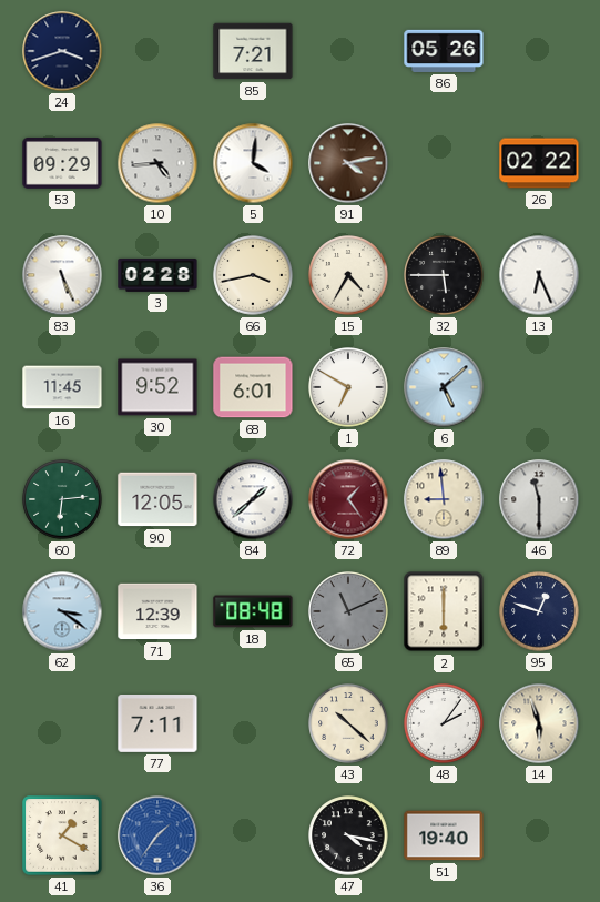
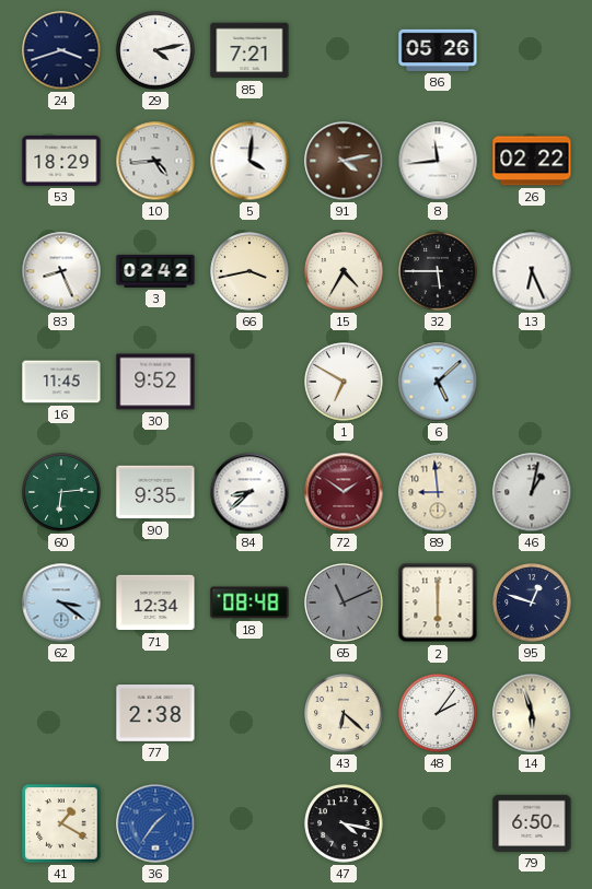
29: none -> 4:13
53: 09:29 -> 18:29
8: none -> 11:44
83: 5:26 -> 8:26
3: 02:28 -> 02:42
68: 6:01 -> none
90: 12:05 -> 9:35
84: 1:38 -> 8:38
72: 1:24 -> 1:51
46: 11:30 -> 1:02
71: 12:39 -> 12:34
77: 7:11 -> 2:38
43: 10:22 -> 6:22
51: 19:40 -> none
79: none -> 6:50
